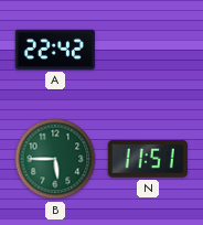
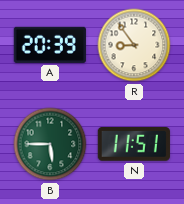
A: 22:42 -> 20:39
R: none -> 8:54
